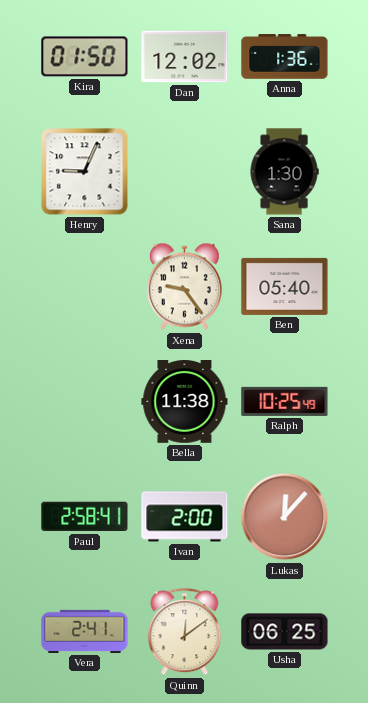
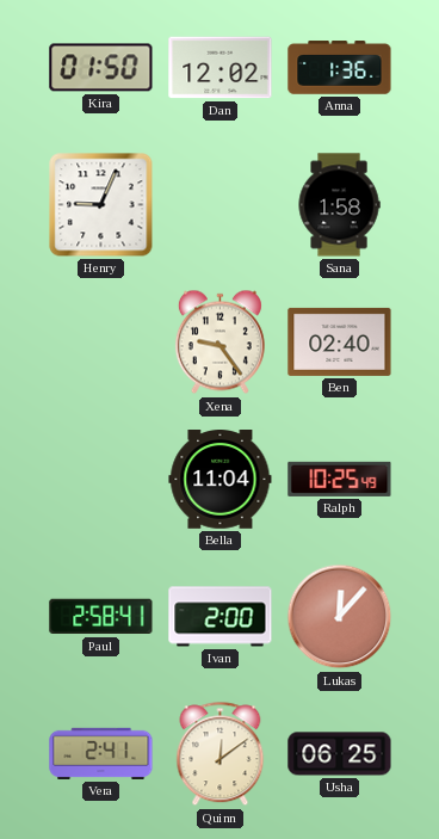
Sana: 1:30 -> 1:58
Ben: 05:40 -> 02:40
Bella: 11:38 -> 11:04
